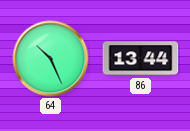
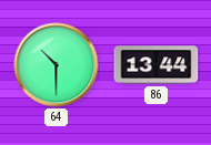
64: 10:26 -> 10:30
